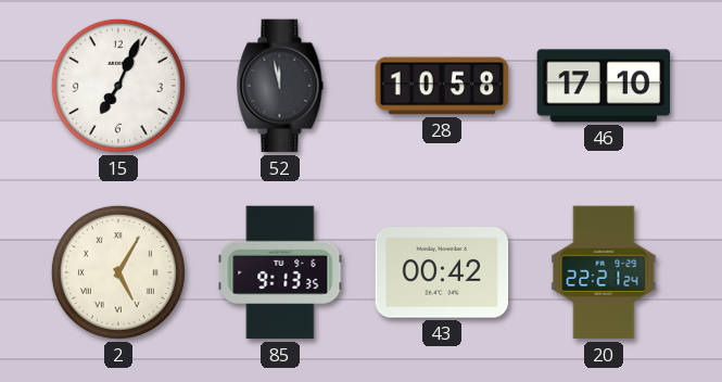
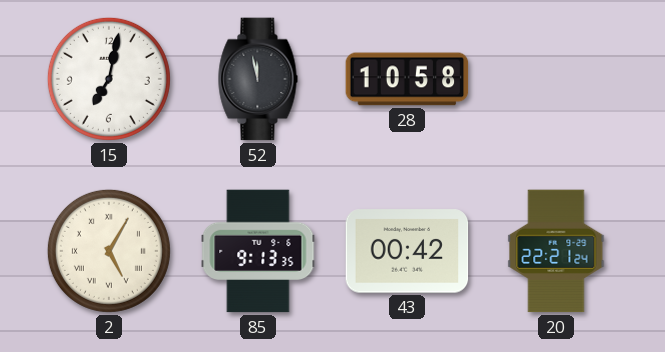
15: 7:04 -> 7:02
46: 17:10 -> none
